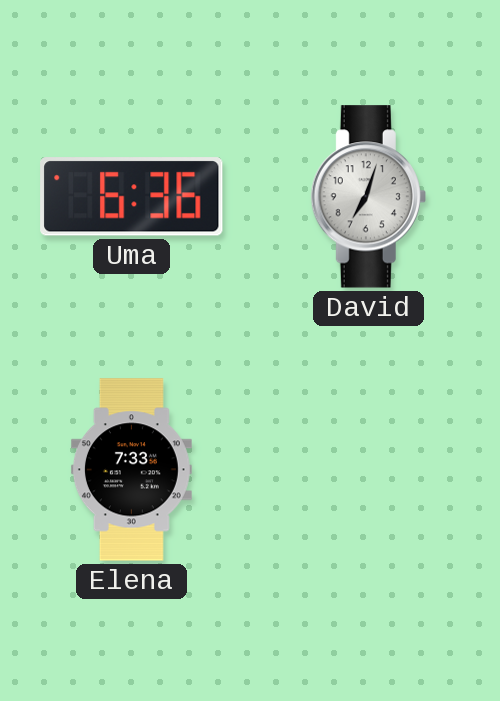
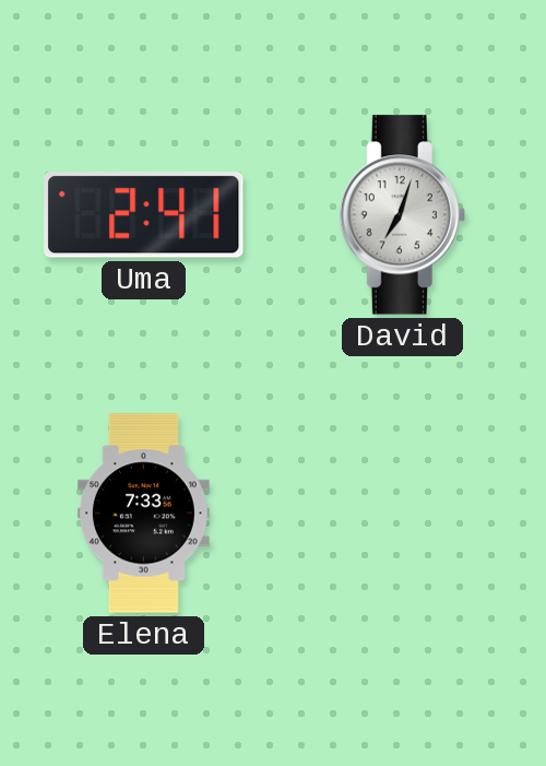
Uma: 6:36 -> 2:41
